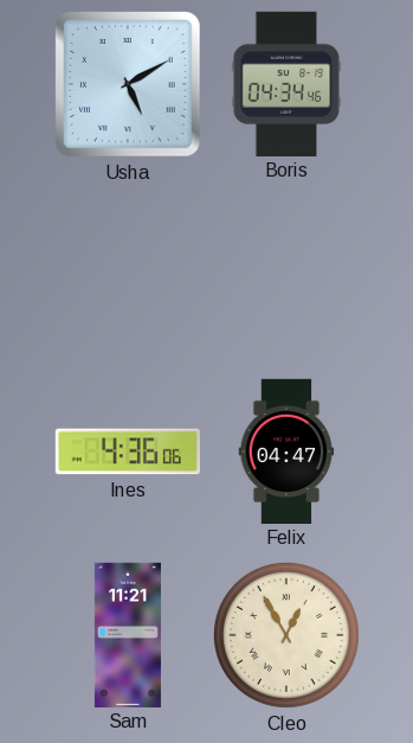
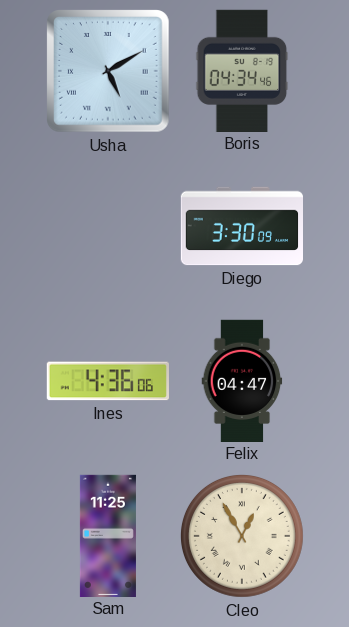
Diego: none -> 3:30
Sam: 11:21 -> 11:25
